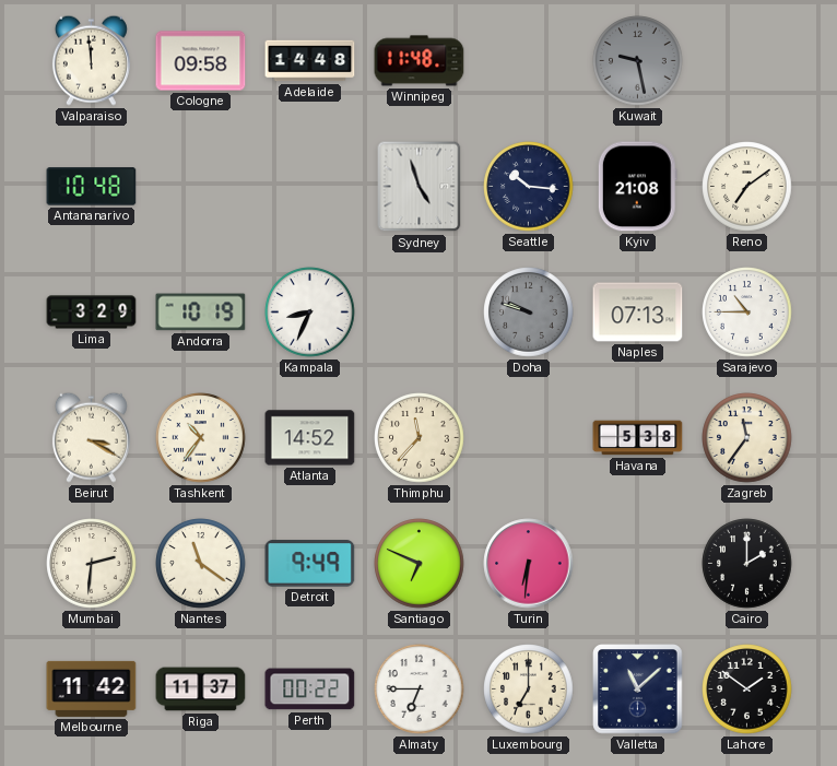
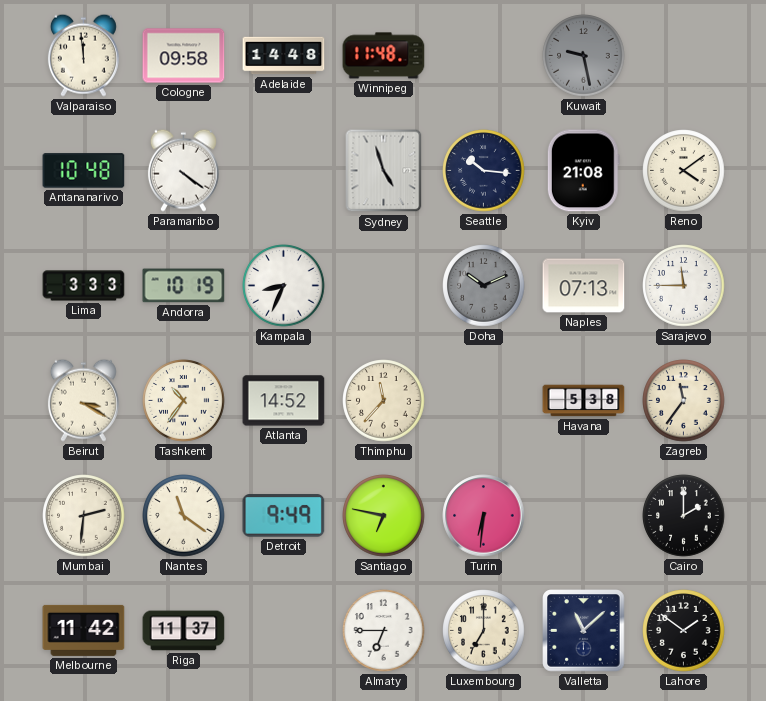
Paramaribo: none -> 4:21
Reno: 7:09 -> 4:09
Lima: 3:29 -> 3:33
Doha: 9:48 -> 10:11
Sarajevo: 10:45 -> 11:45
Santiago: 6:49 -> 6:47
Perth: 00:22 -> none
